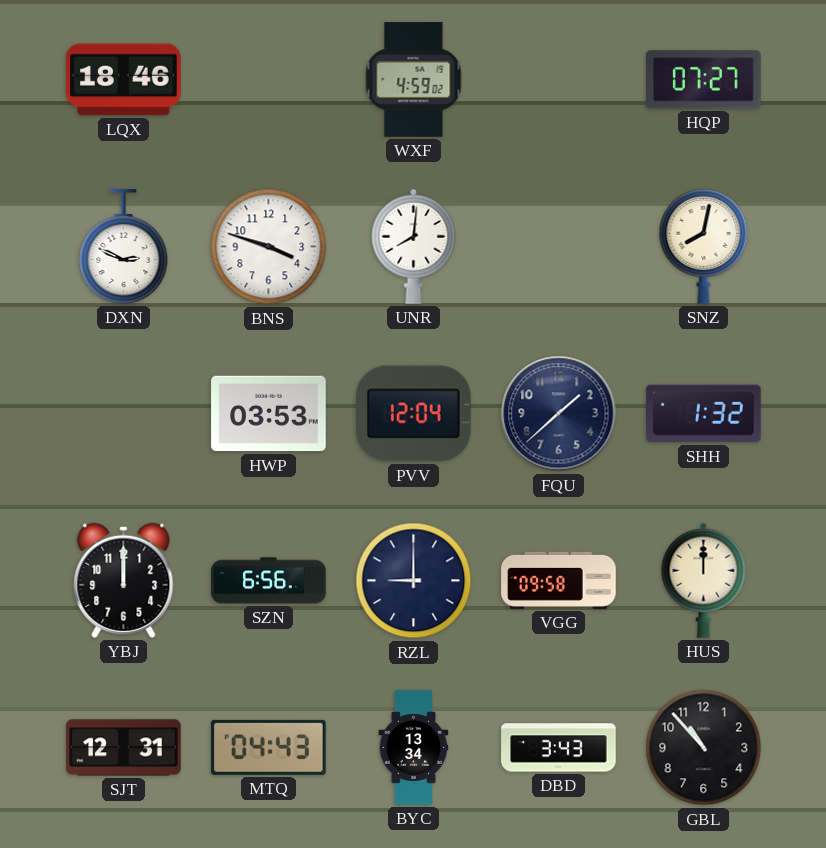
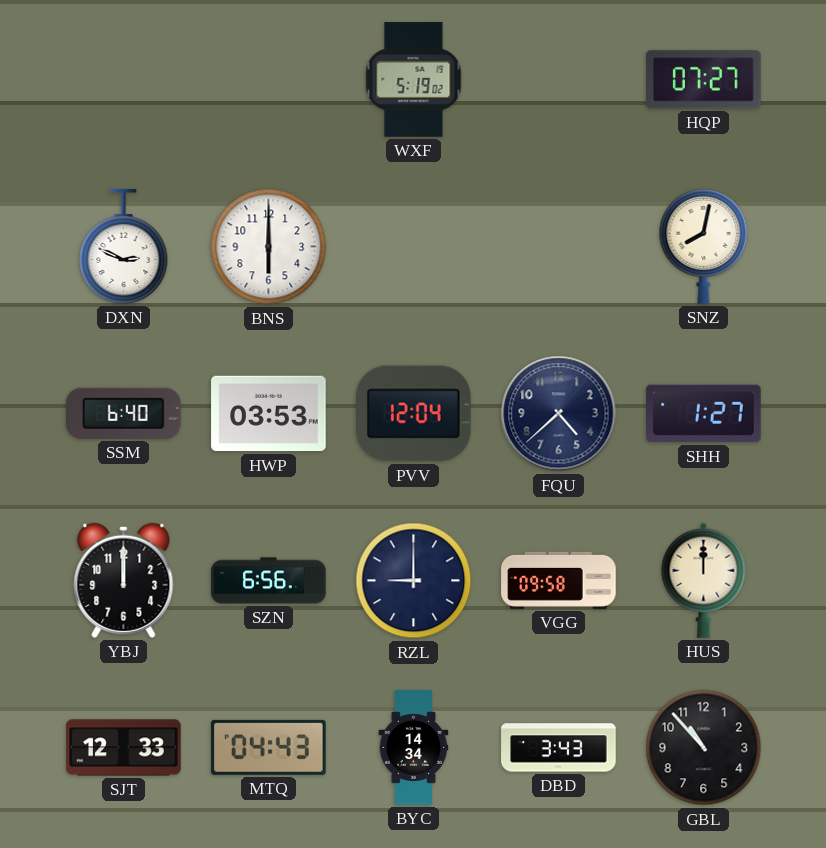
LQX: 18:46 -> none
WXF: 4:59 -> 5:19
BNS: 3:48 -> 6:00
UNR: 8:01 -> none
SSM: none -> 6:40
FQU: 1:38 -> 4:38
SHH: 1:32 -> 1:27
SJT: 12:31 -> 12:33
BYC: 13:34 -> 14:34
